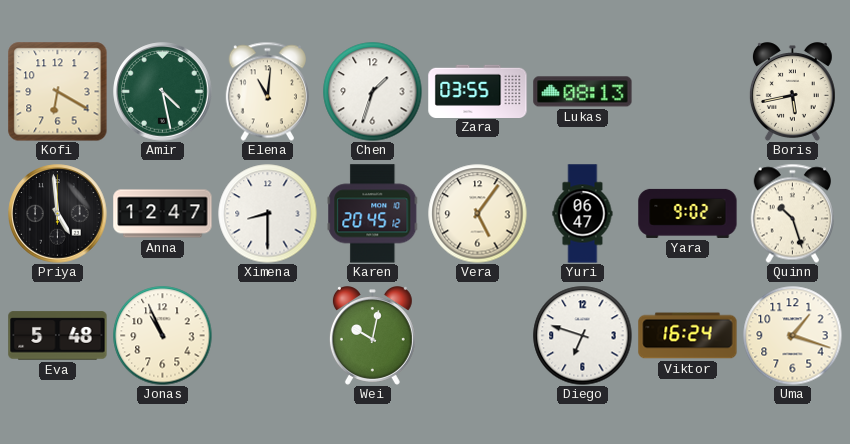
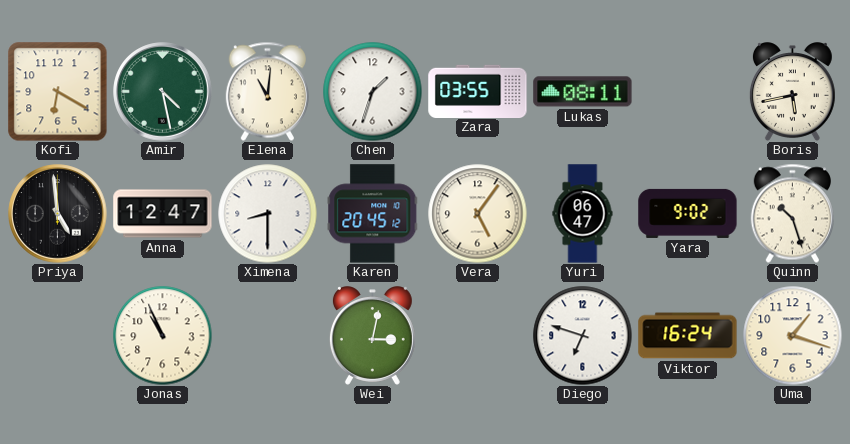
Lukas: 08:13 -> 08:11
Eva: 5:48 -> none
Wei: 10:02 -> 3:02
